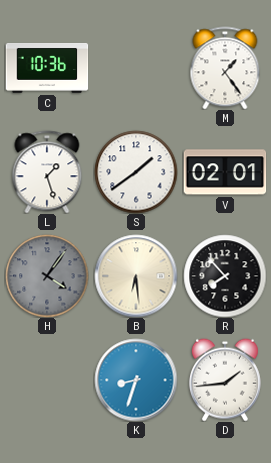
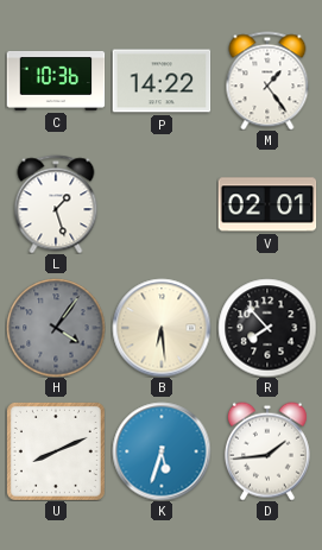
P: none -> 14:22
S: 1:39 -> none
U: none -> 8:11
K: 8:33 -> 5:33
